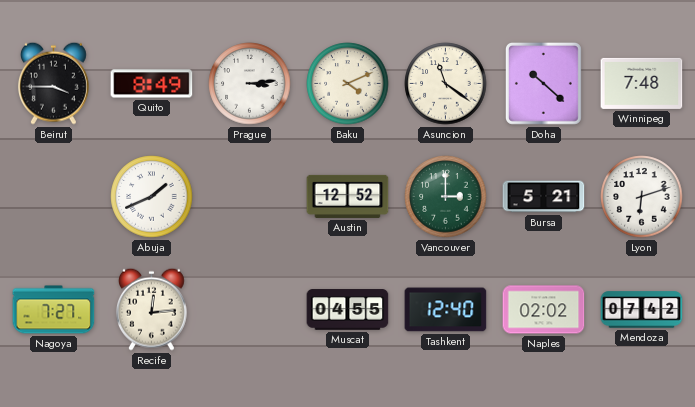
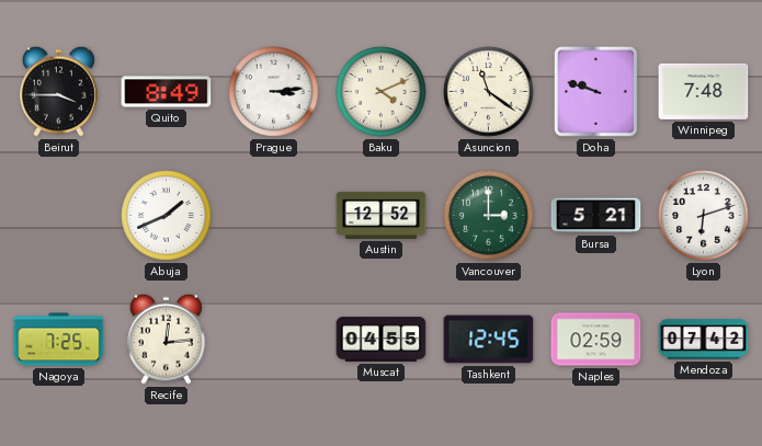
Doha: 10:22 -> 9:48
Nagoya: 7:27 -> 7:25
Tashkent: 12:40 -> 12:45
Naples: 02:02 -> 02:59
